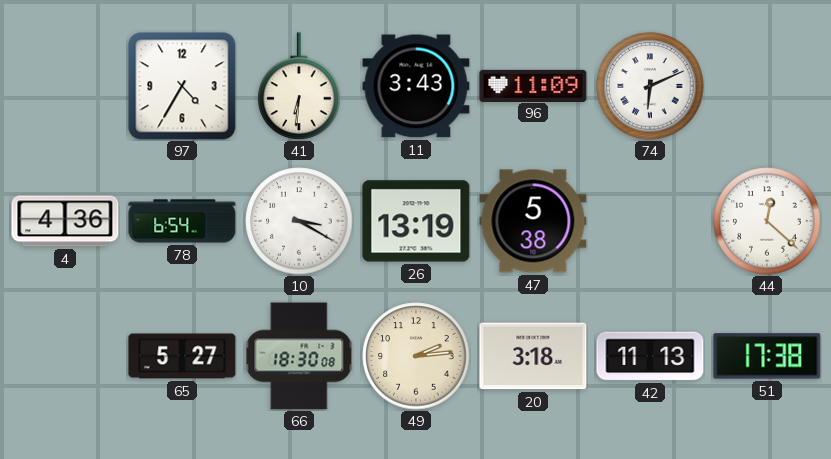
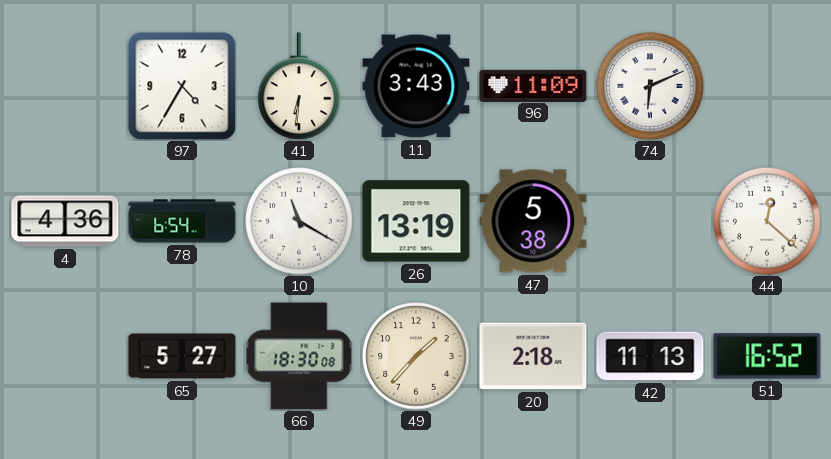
10: 3:20 -> 11:20
49: 2:14 -> 1:37
20: 3:18 -> 2:18
51: 17:38 -> 16:52
